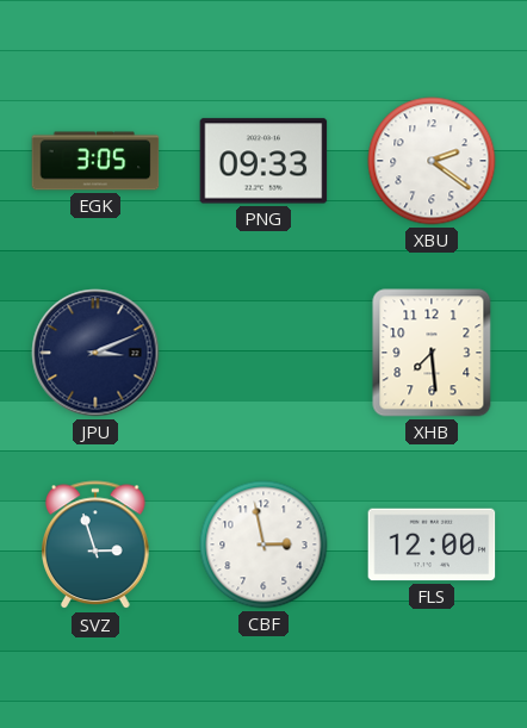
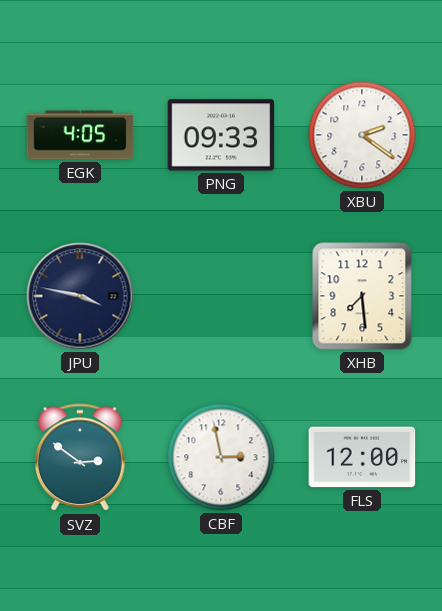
EGK: 3:05 -> 4:05
JPU: 3:11 -> 3:47
SVZ: 2:57 -> 2:51
